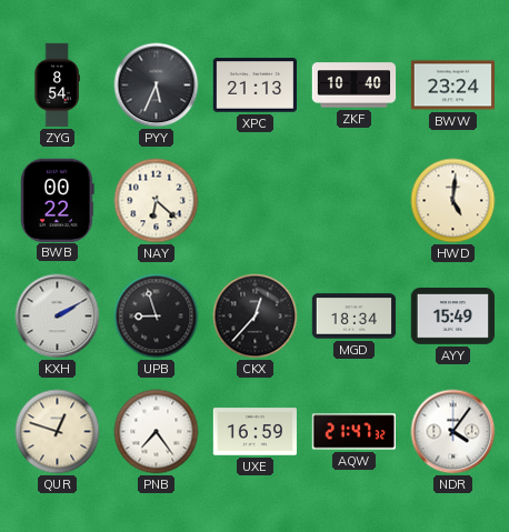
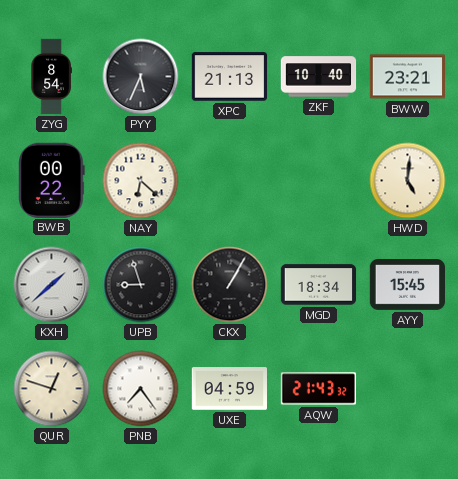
BWW: 23:24 -> 23:21
KXH: 2:10 -> 1:38
CKX: 12:37 -> 1:05
AYY: 15:49 -> 15:45
UXE: 16:59 -> 04:59
AQW: 21:47 -> 21:43
NDR: 4:06 -> none
